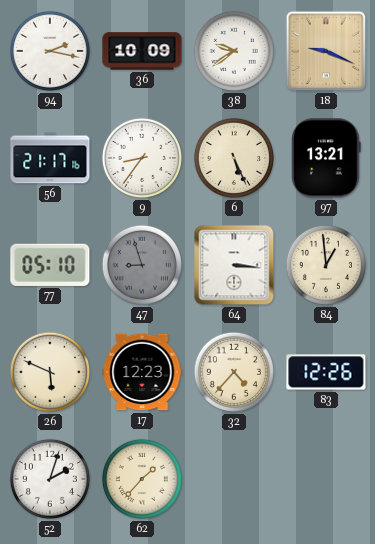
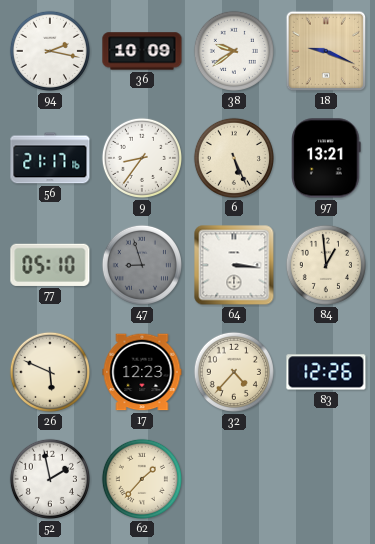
52: 2:03 -> 1:58
